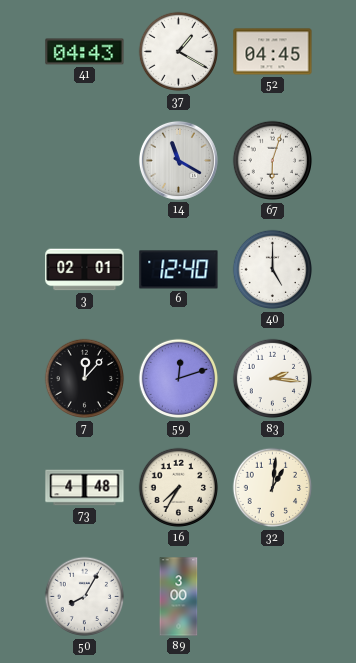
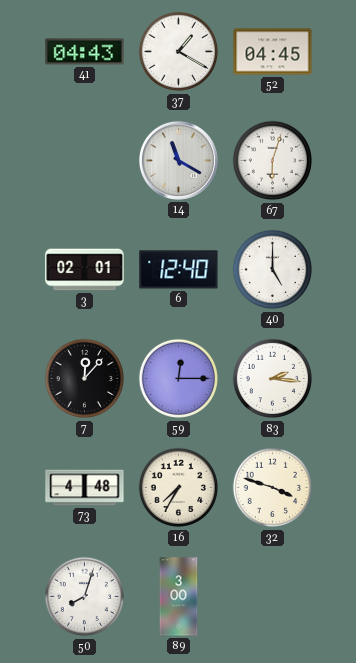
59: 12:12 -> 12:15
32: 1:01 -> 3:48
50: 8:05 -> 8:03
